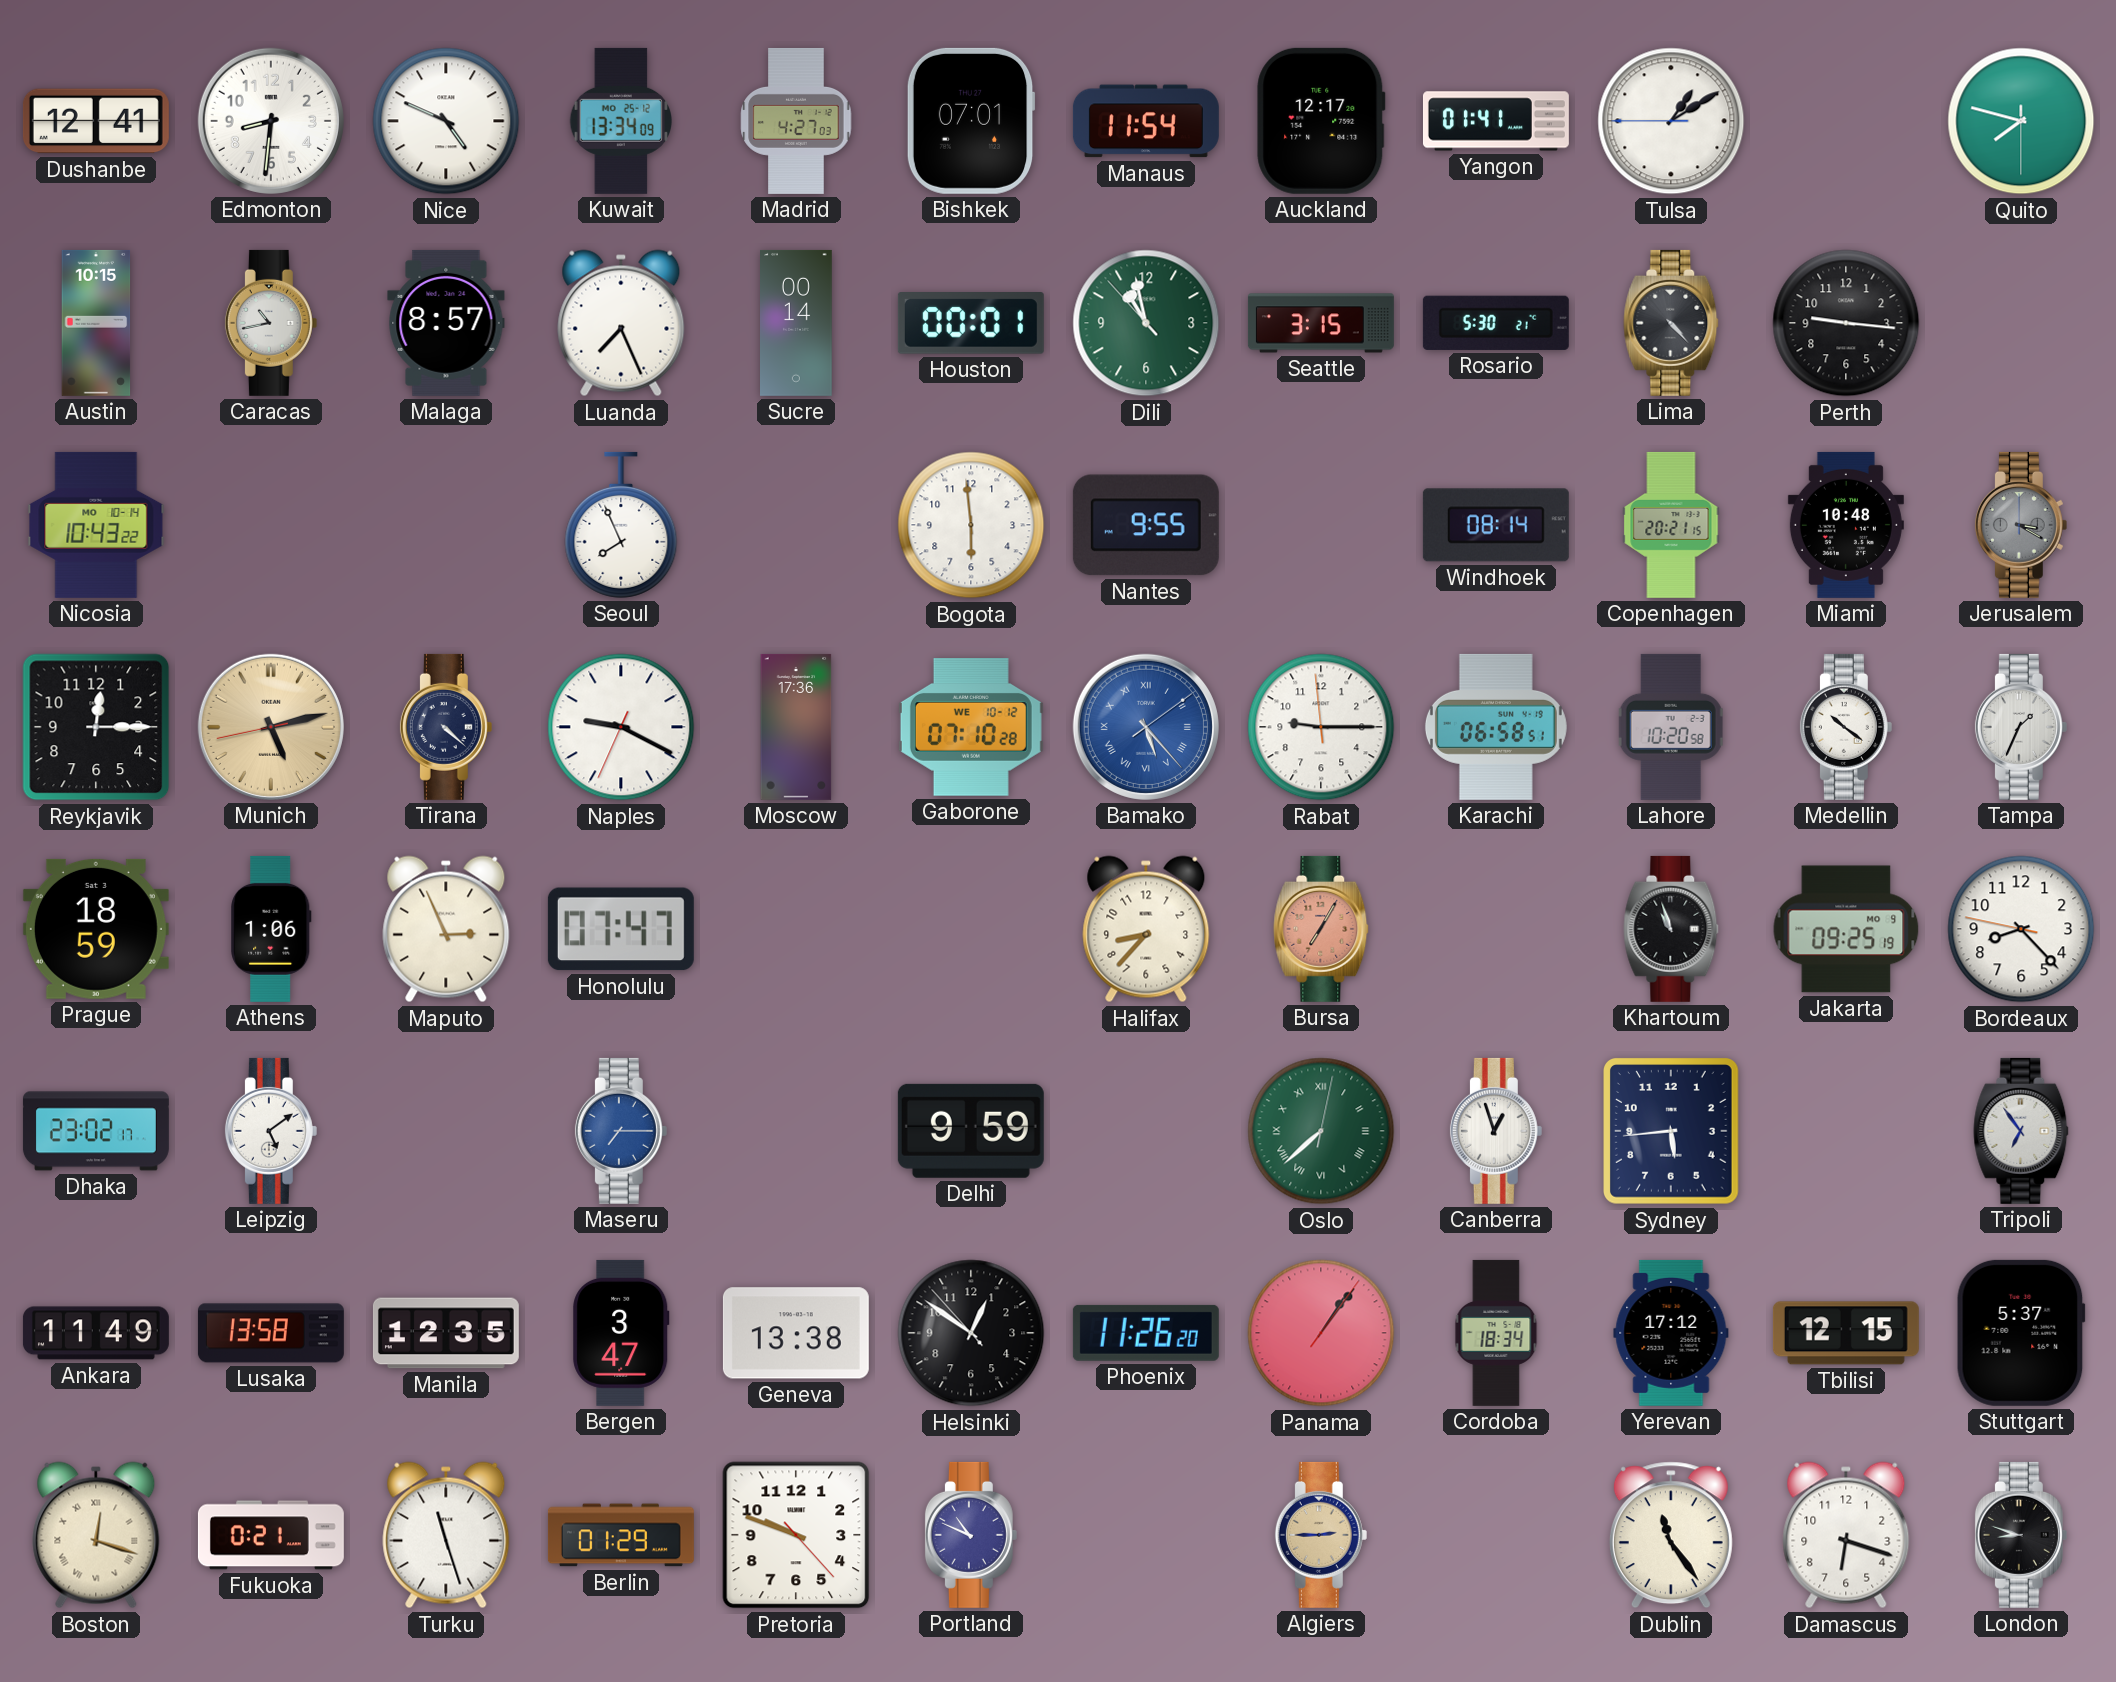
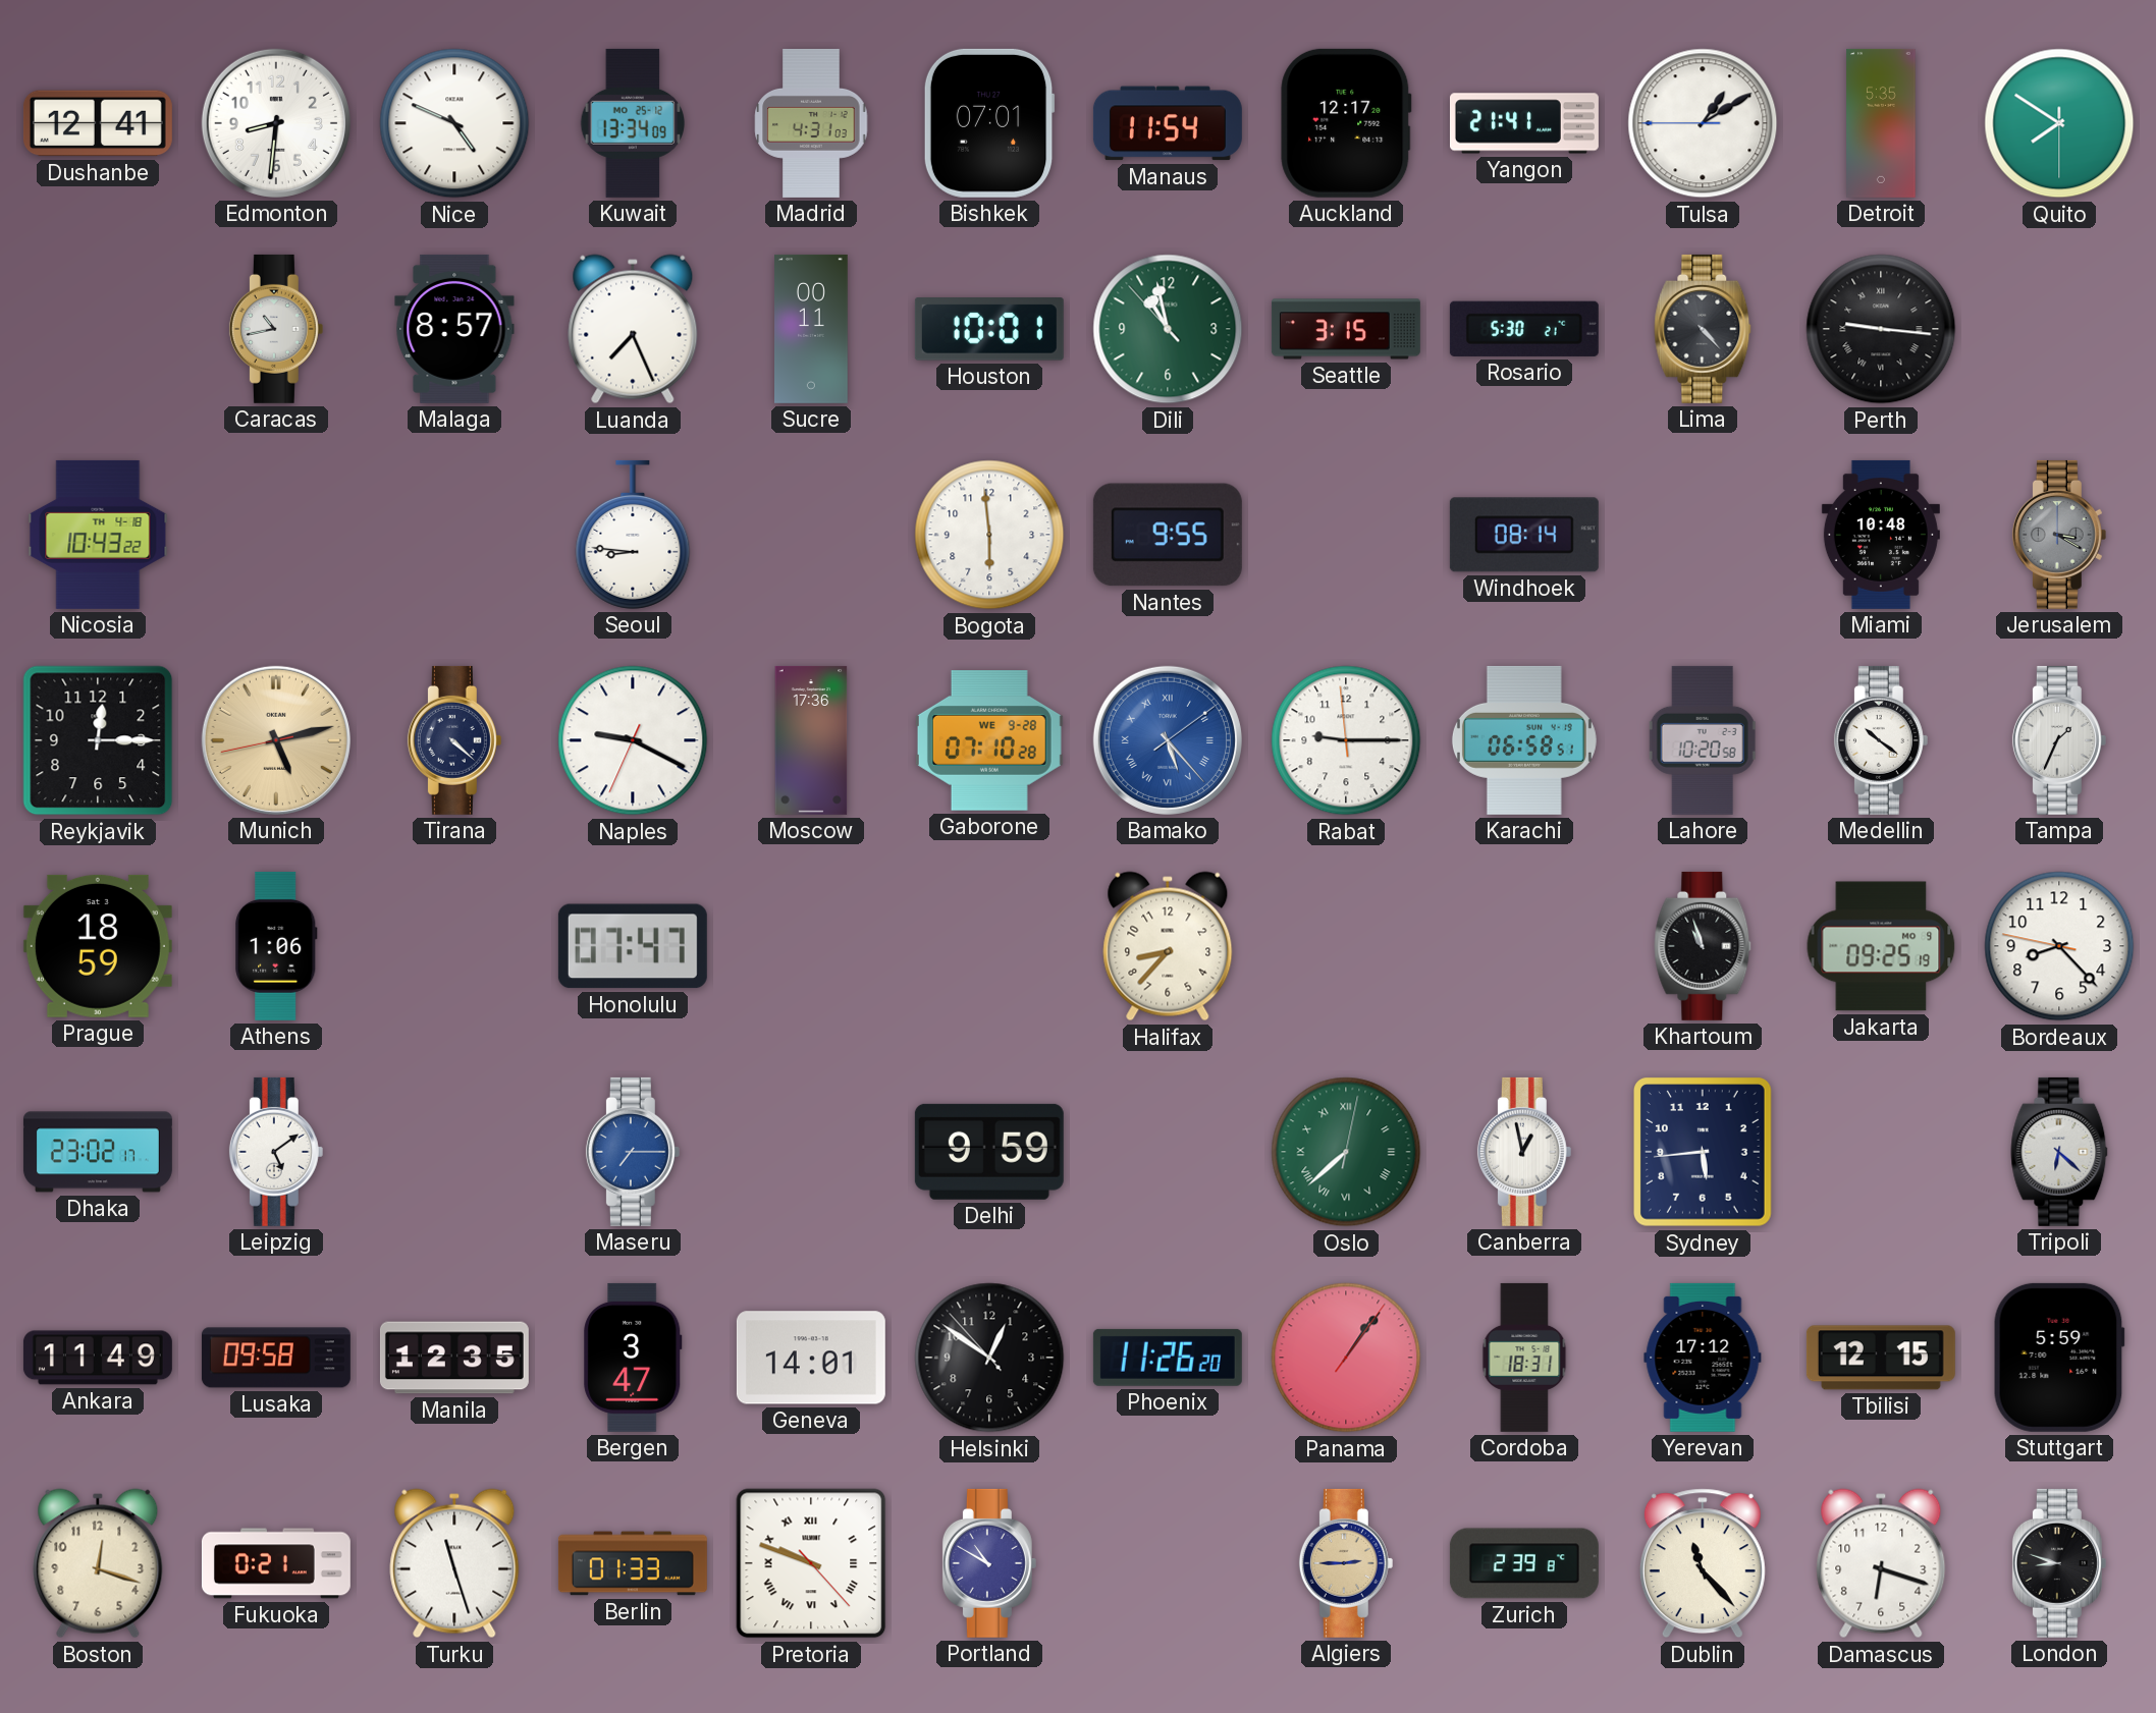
Madrid: 4:27 -> 4:31
Yangon: 01:41 -> 21:41
Detroit: none -> 5:35
Quito: 7:47 -> 7:50
Austin: 10:15 -> none
Sucre: 00:14 -> 00:11
Houston: 00:01 -> 10:01
Perth numerals: Arabic -> Roman
Nicosia date: MO 10-14 -> TH 4-18
Seoul: 7:56 -> 8:46
Copenhagen: 20:21 -> none
Gaborone date: WE 10-12 -> WE 9-28
Maputo: 2:56 -> none
Bursa: 7:05 -> none
Canberra: 12:57 -> 12:58
Tripoli: 6:54 -> 6:22
Lusaka: 13:58 -> 09:58
Geneva: 13:38 -> 14:01
Cordoba: 18:34 -> 18:31
Stuttgart: 5:37 -> 5:59
Boston numerals: Roman -> Arabic
Berlin: 01:29 -> 01:33
Pretoria numerals: Arabic -> Roman
Portland: 10:49 -> 10:50
Zurich: none -> 2:39
Dublin: 11:24 -> 11:23
